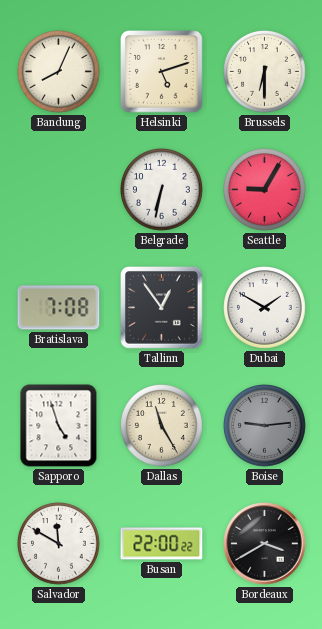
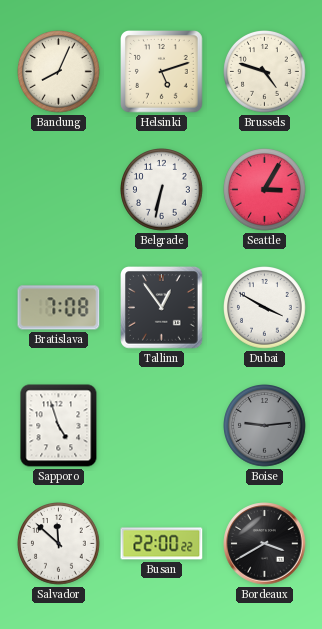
Brussels: 6:30 -> 4:48
Seattle: 9:05 -> 3:05
Dubai: 1:50 -> 3:50
Dallas: 11:25 -> none
Salvador: 11:50 -> 11:52
